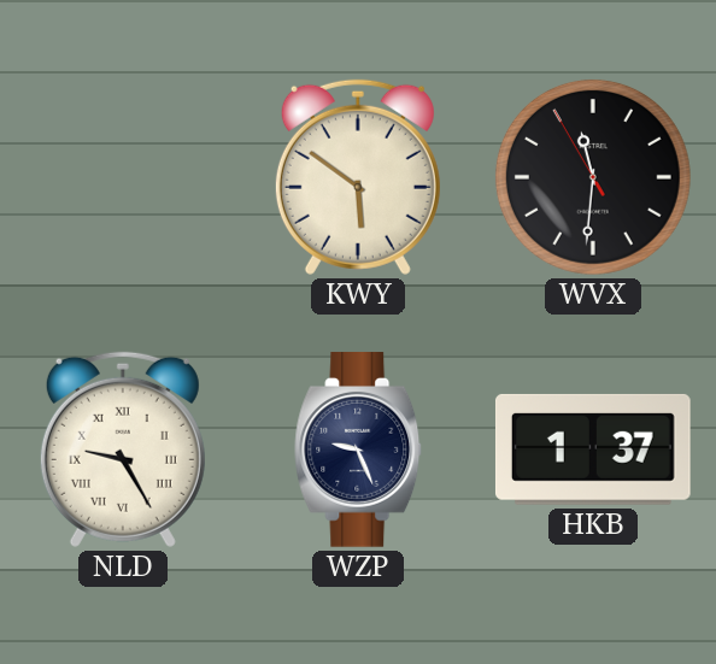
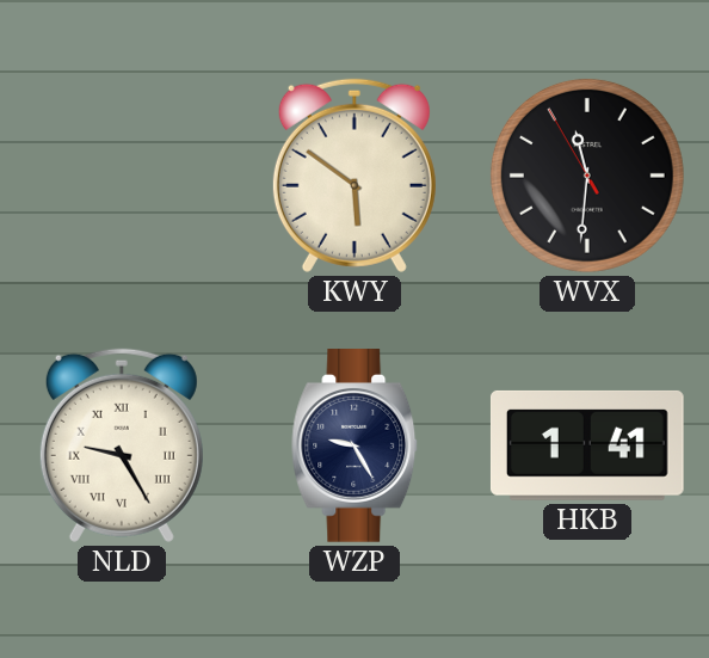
WZP: 9:26 -> 9:25
HKB: 1:37 -> 1:41
